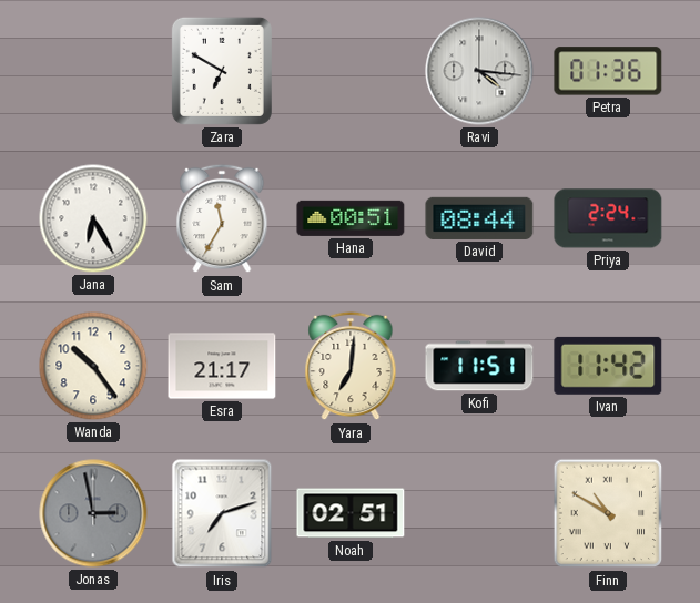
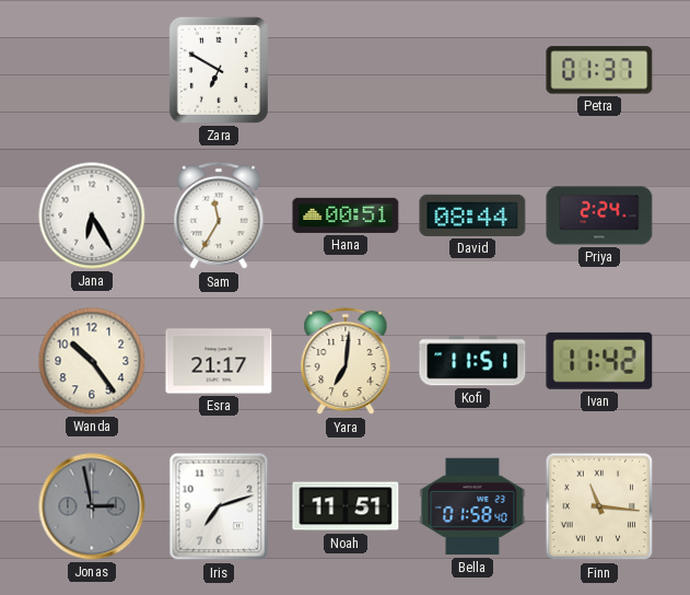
Ravi: 4:16 -> none
Petra: 01:36 -> 01:37
Noah: 02:51 -> 11:51
Bella: none -> 01:58
Finn: 10:50 -> 11:16
